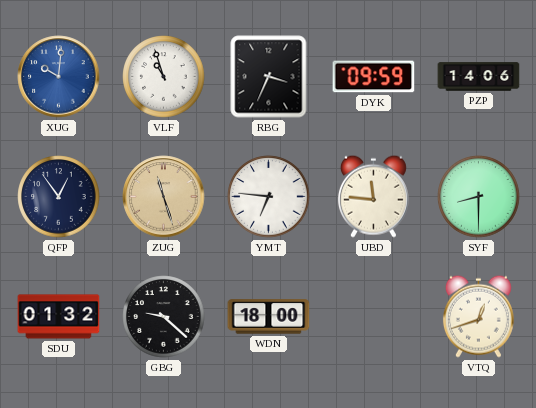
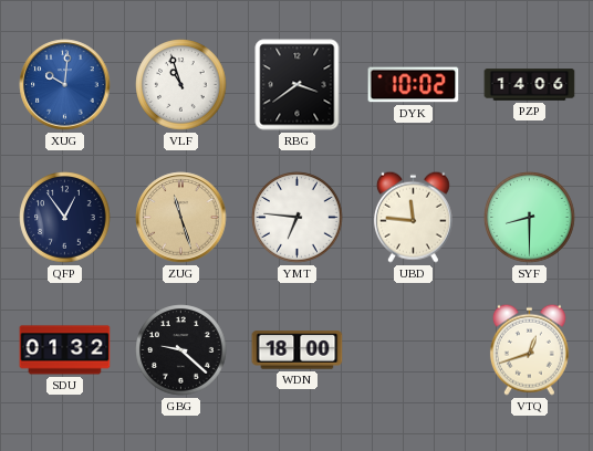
RBG: 3:34 -> 3:39
DYK: 09:59 -> 10:02
